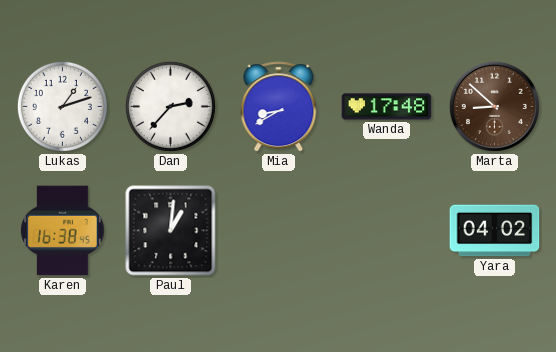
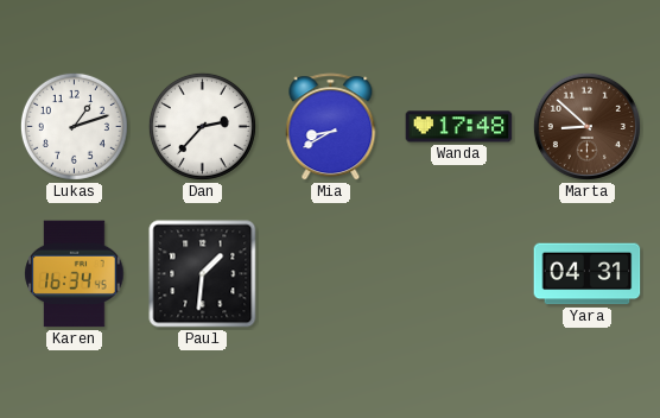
Karen: 16:38 -> 16:34
Paul: 1:01 -> 1:31
Yara: 04:02 -> 04:31
